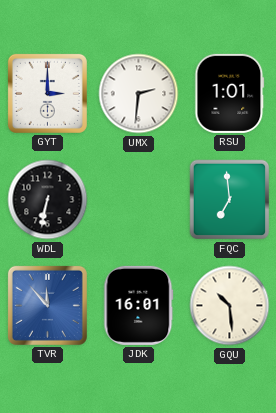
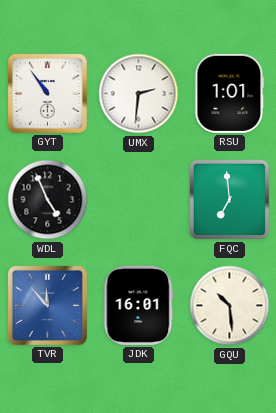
GYT: 3:00 -> 10:54
WDL: 6:32 -> 4:56
